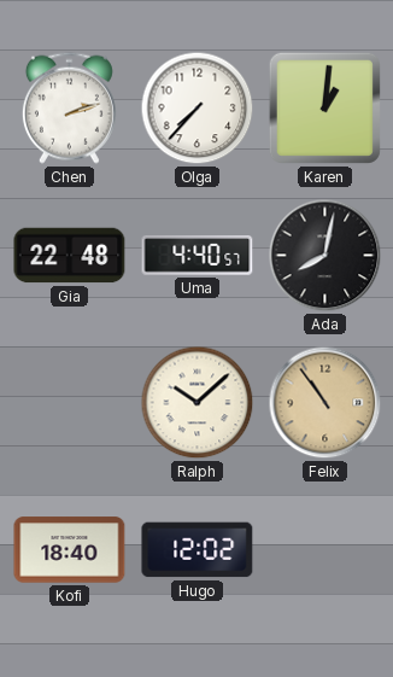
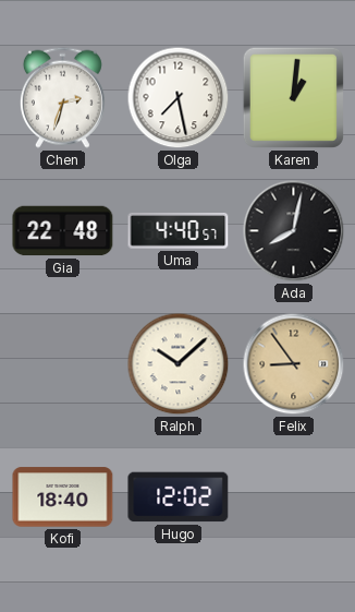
Chen: 2:12 -> 2:33
Olga: 7:37 -> 7:28
Felix: 10:54 -> 8:54
